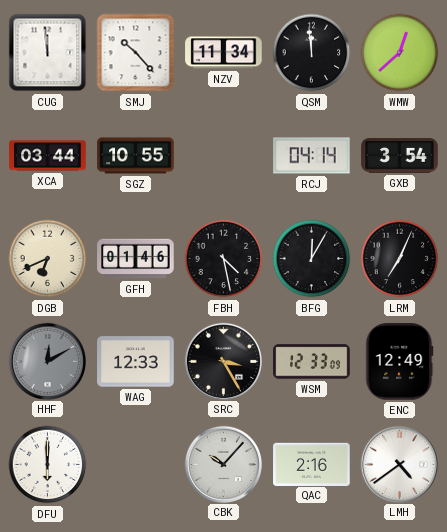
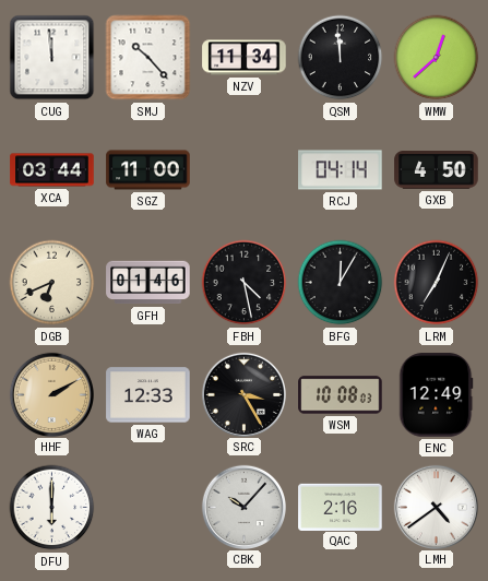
SGZ: 10:55 -> 11:00
GXB: 3:54 -> 4:50
HHF: 12:10 -> 2:10
HHF dial: grey -> champagne
WSM: 12:33 -> 10:08
